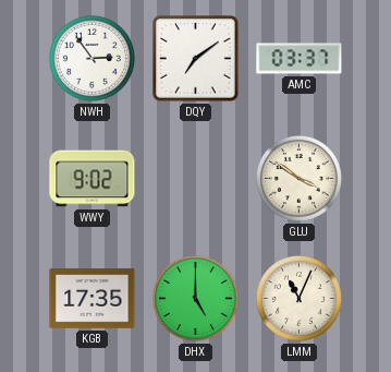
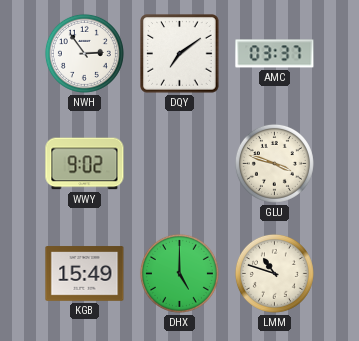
GLU: 3:51 -> 3:48
KGB: 17:35 -> 15:49
LMM: 11:04 -> 10:48
